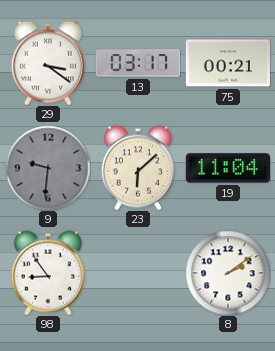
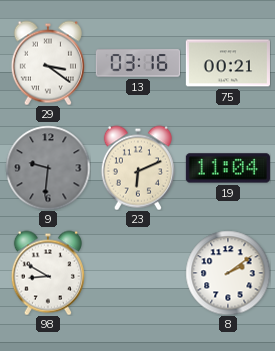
13: 03:17 -> 03:16
23: 6:08 -> 6:11
98: 8:54 -> 8:50
